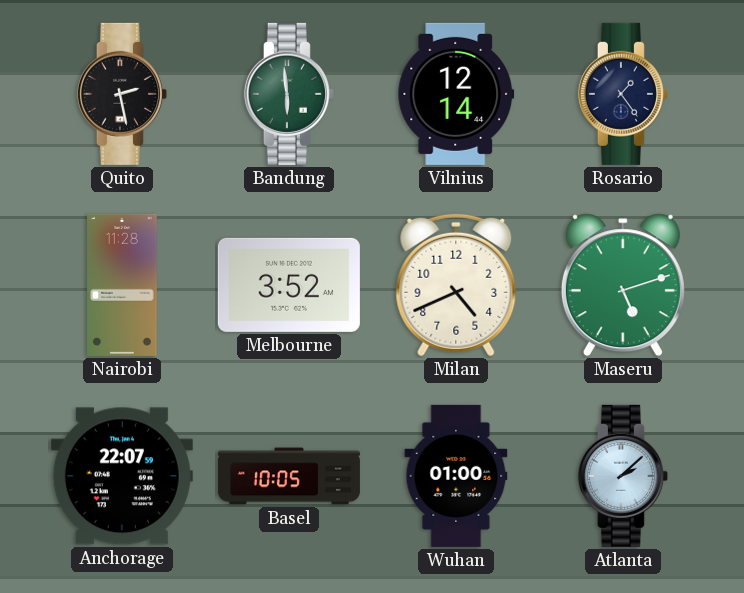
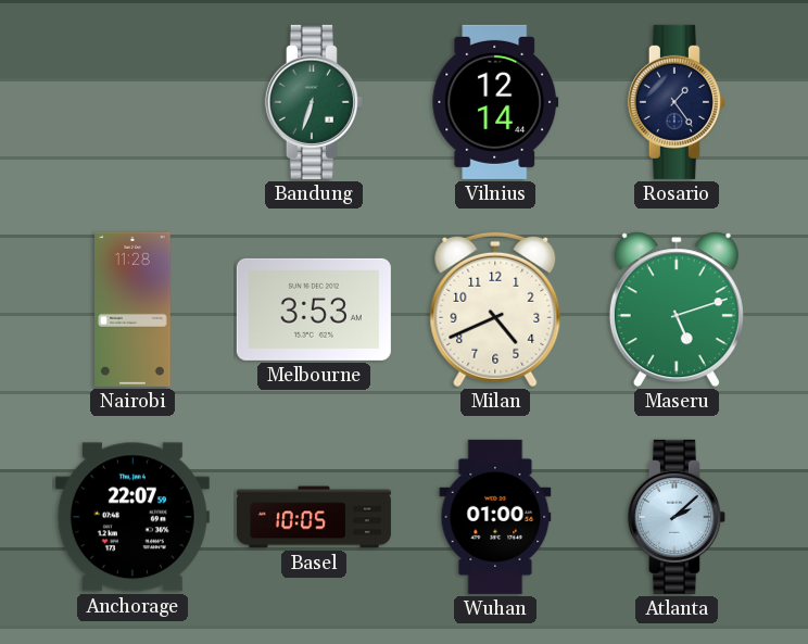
Quito: 2:28 -> none
Bandung: 5:59 -> 6:33
Melbourne: 3:52 -> 3:53
